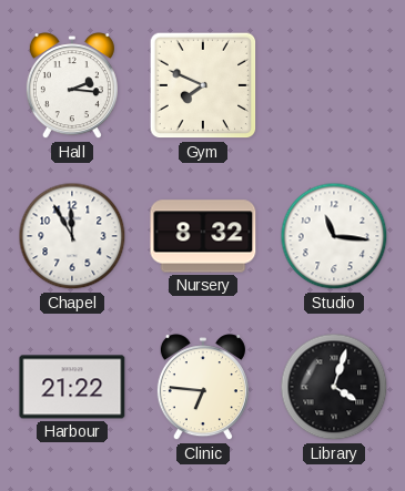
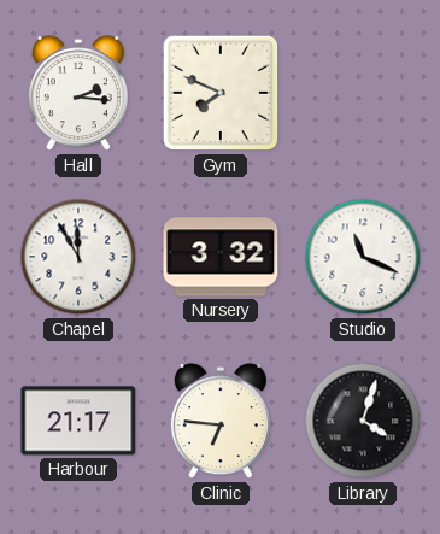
Nursery: 8:32 -> 3:32
Studio: 11:16 -> 11:19
Harbour: 21:22 -> 21:17
